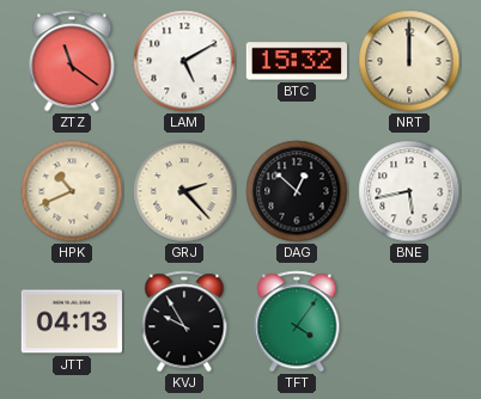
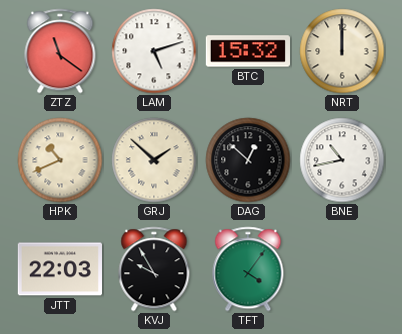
LAM: 5:10 -> 5:12
GRJ: 2:23 -> 1:52
BNE: 5:43 -> 10:43
JTT: 04:13 -> 22:03
